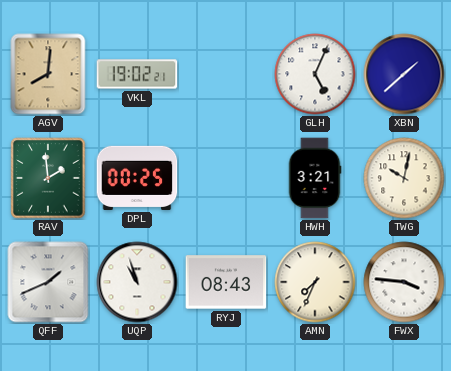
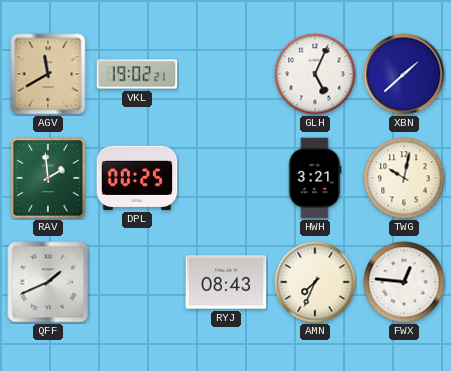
AGV: 8:01 -> 11:40
UQP: 10:57 -> none
FWX: 3:46 -> 12:46
